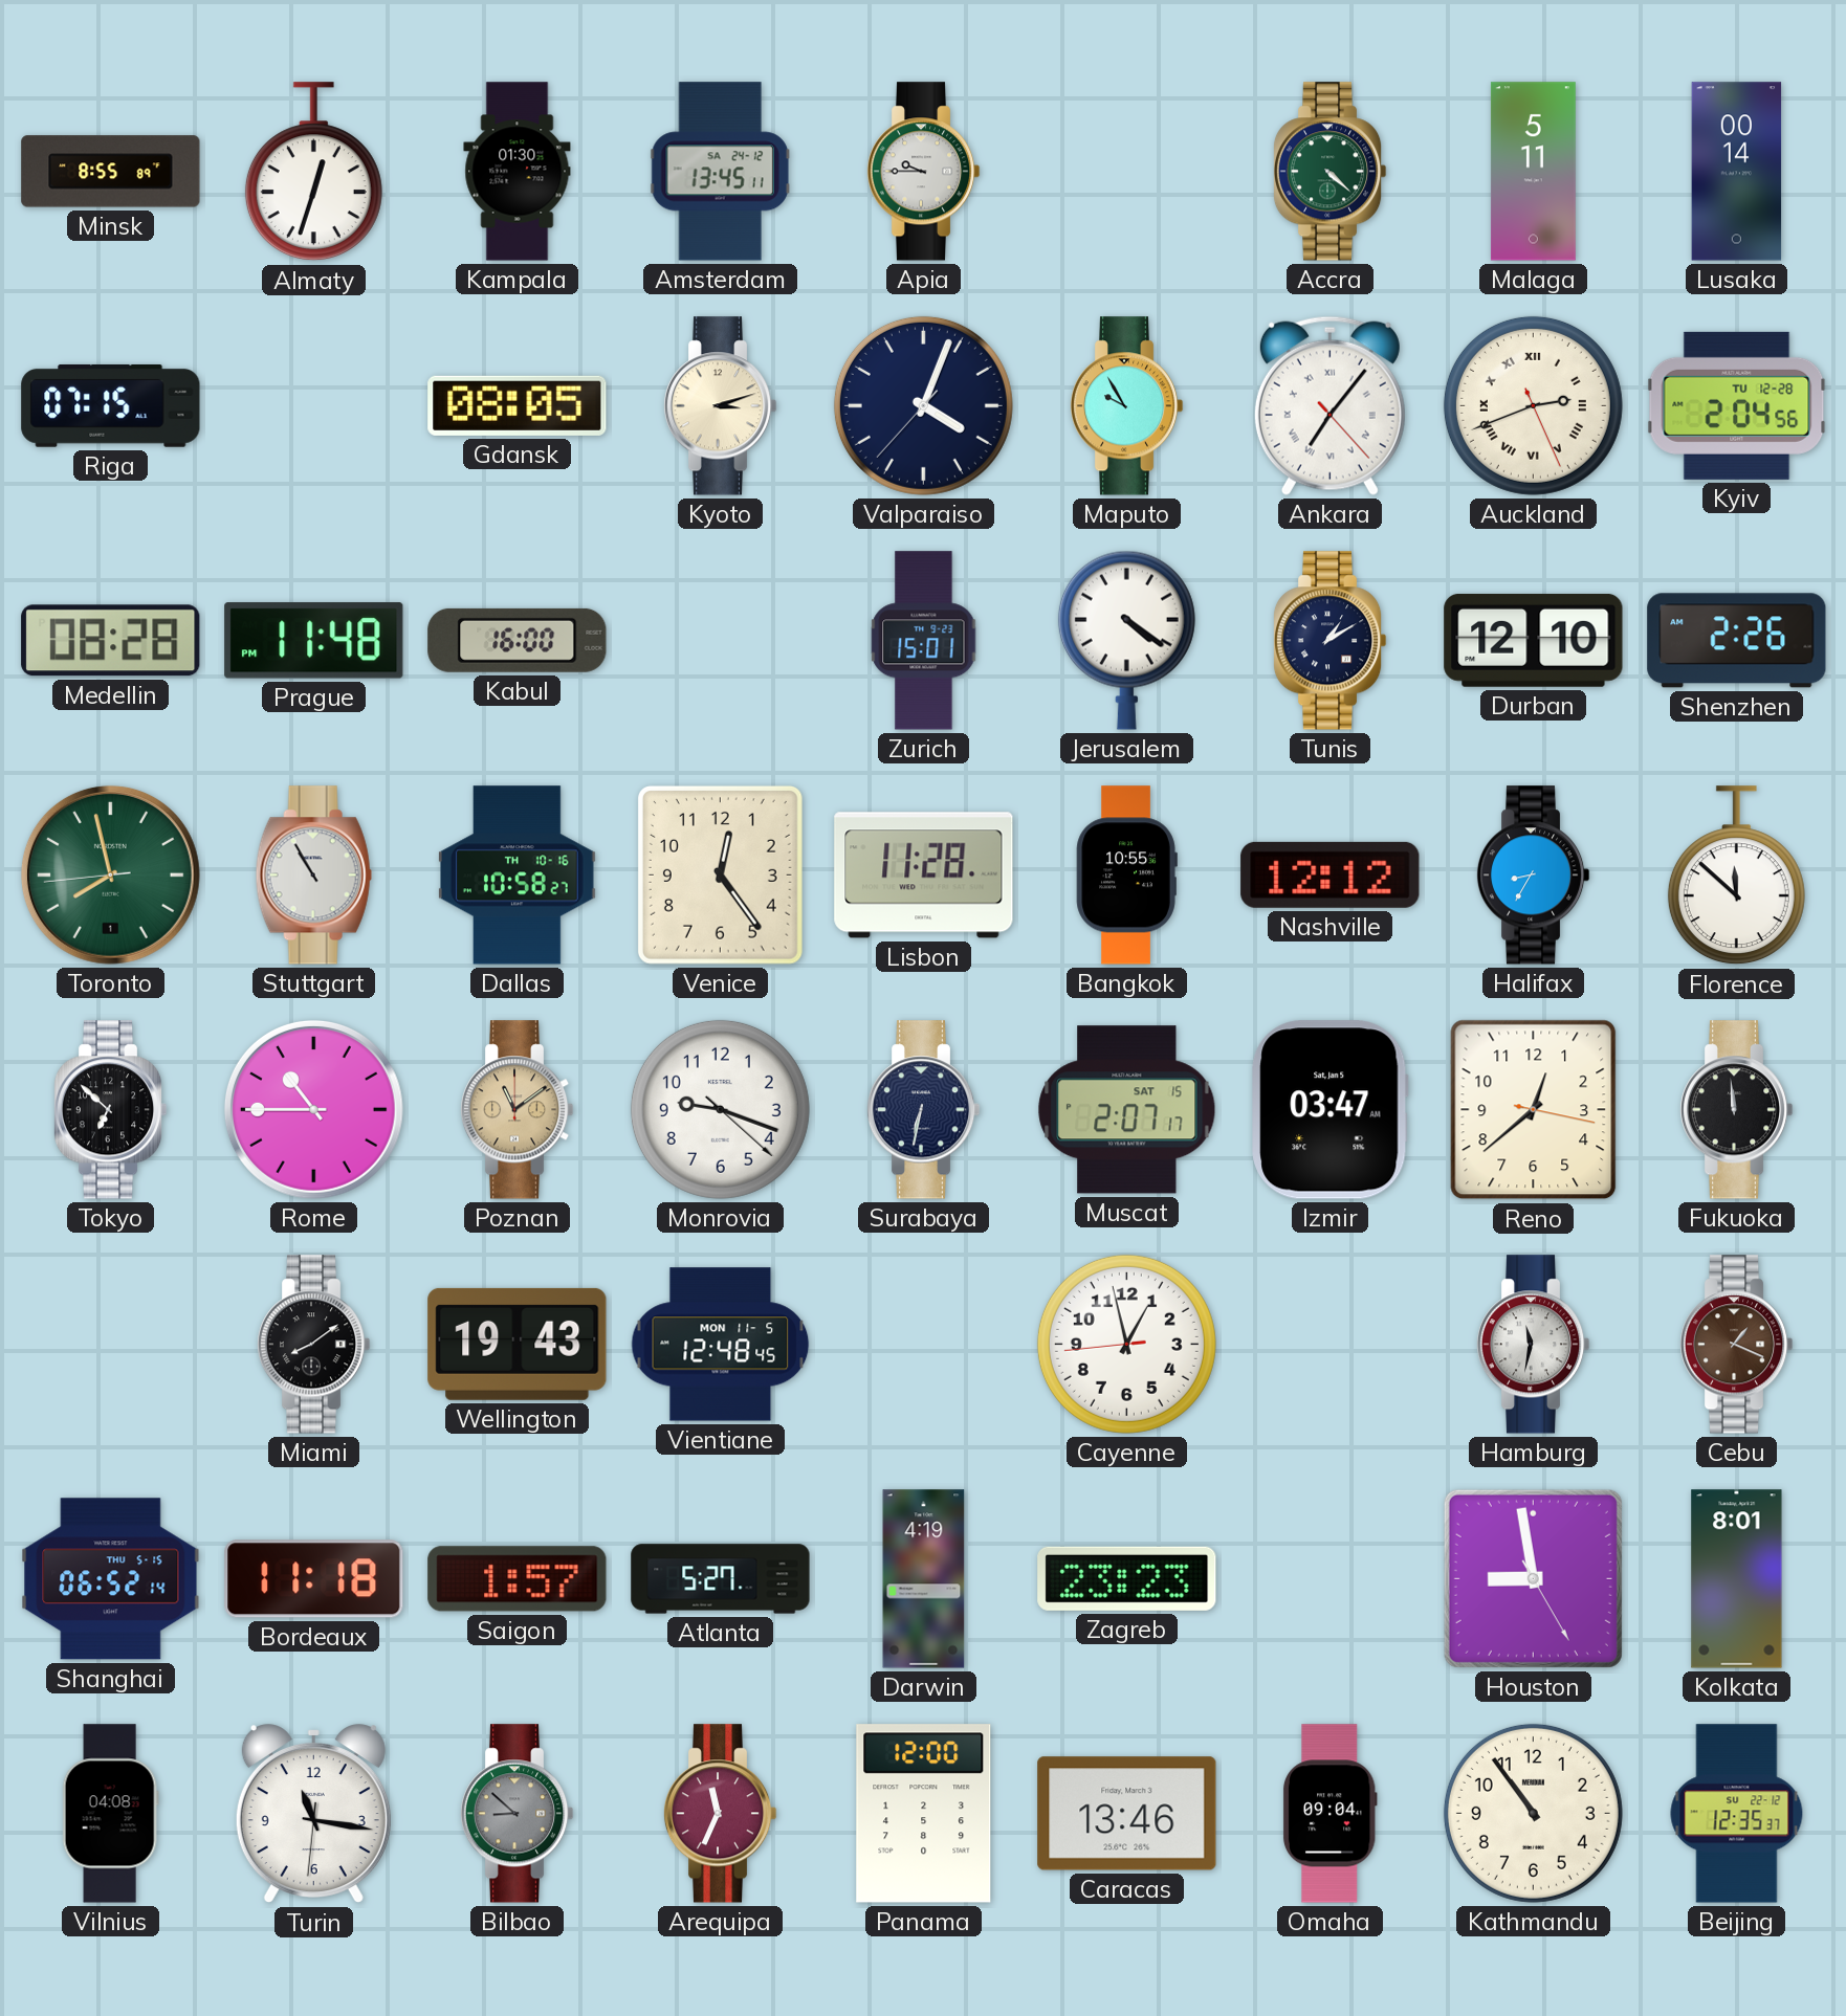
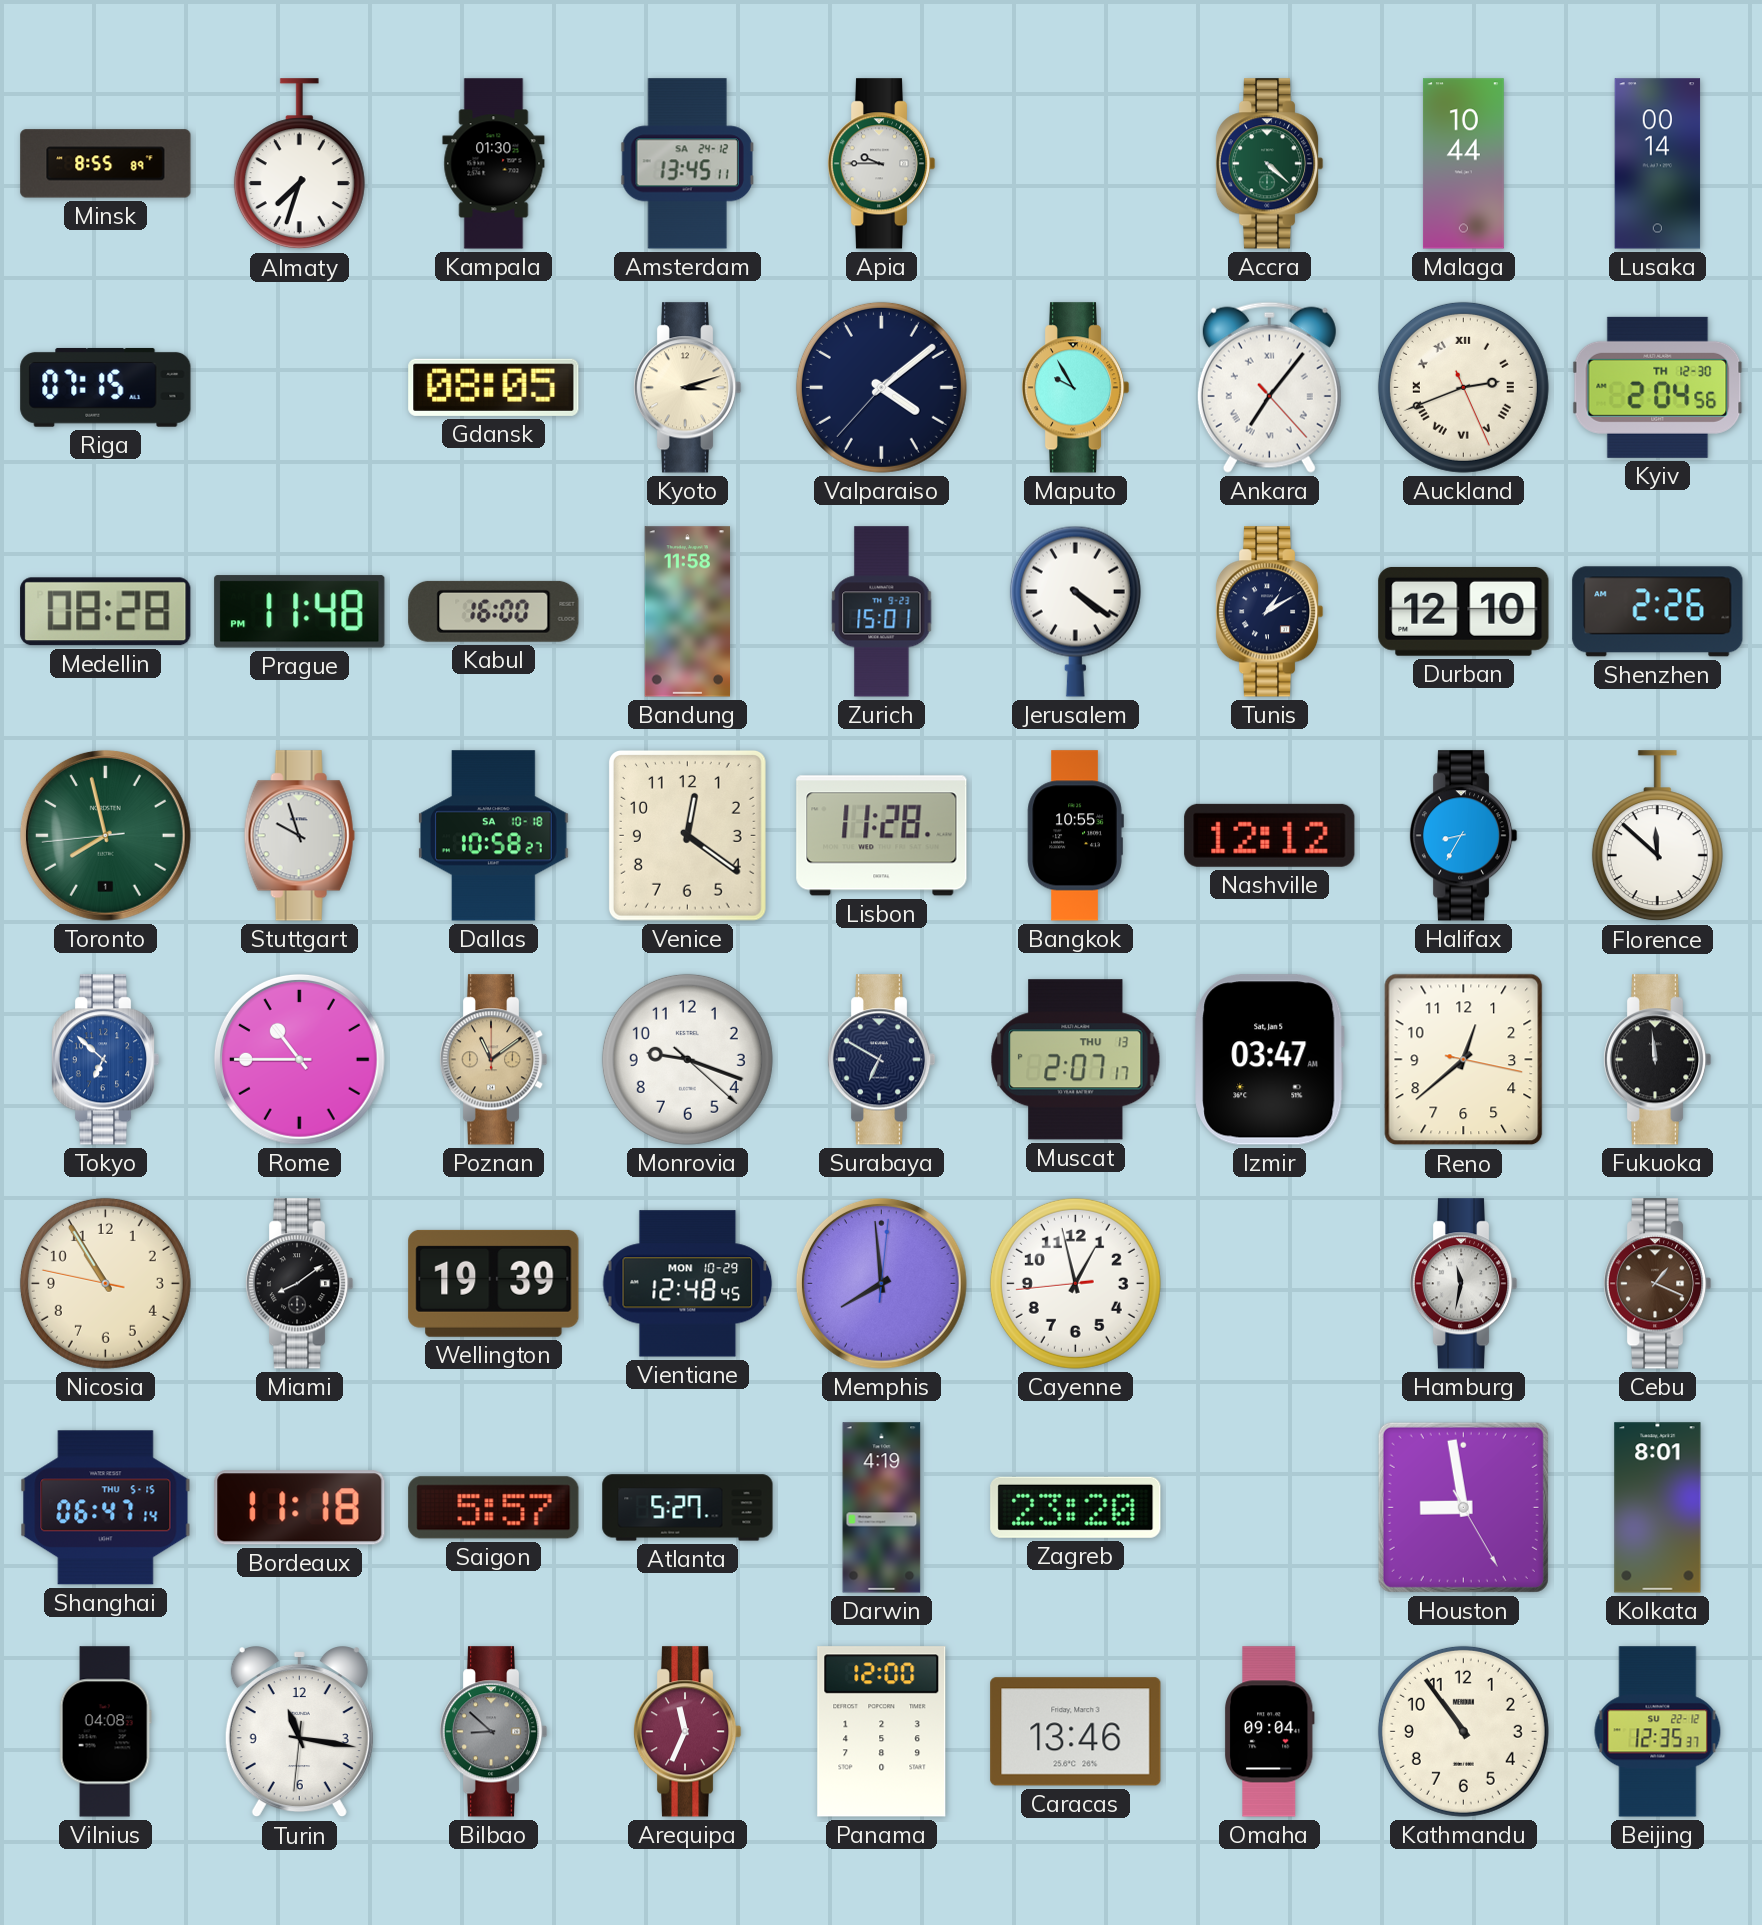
Almaty: 12:33 -> 7:33
Malaga: 5:11 -> 10:44
Valparaiso: 4:03 -> 4:08
Kyiv date: TU 12-28 -> TH 12-30
Bandung: none -> 11:58
Stuttgart: 10:55 -> 9:57
Dallas date: TH 10-16 -> SA 10-18
Venice: 12:24 -> 12:21
Tokyo dial: black -> blue
Surabaya: 6:32 -> 6:50
Muscat date: SAT 15 -> THU 13
Nicosia: none -> 10:54
Wellington: 19:43 -> 19:39
Vientiane date: MON 11-5 -> MON 10-29
Memphis: none -> 7:59
Shanghai: 06:52 -> 06:47
Saigon: 1:57 -> 5:57
Zagreb: 23:23 -> 23:20
